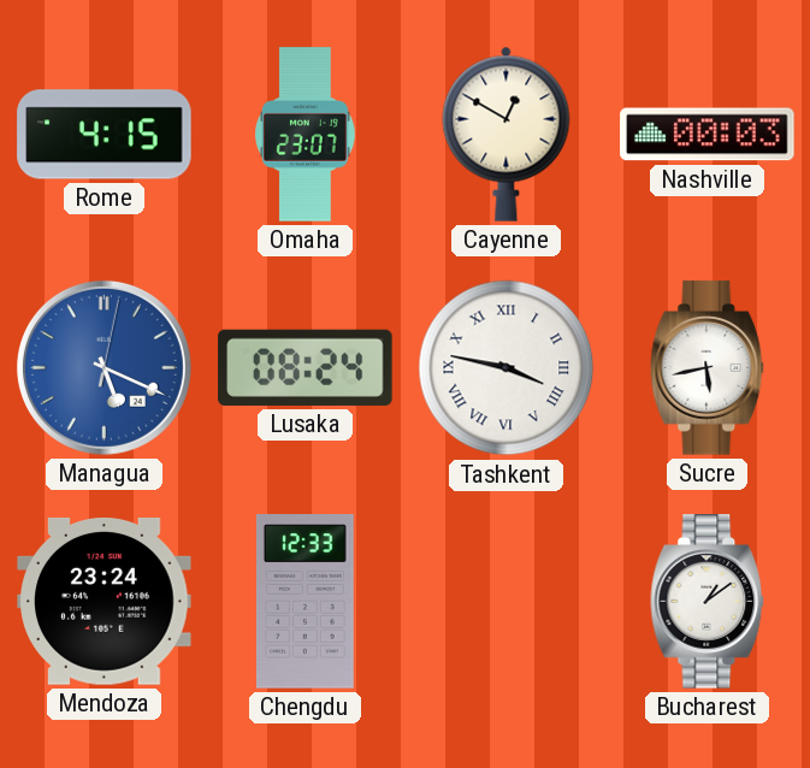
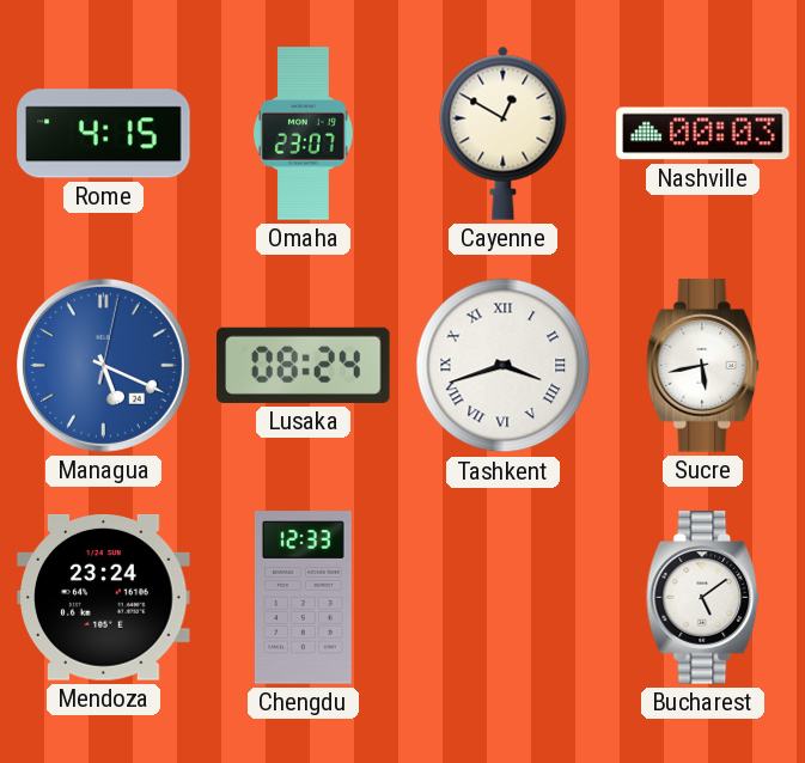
Tashkent: 3:47 -> 3:42
Bucharest: 1:09 -> 5:09
